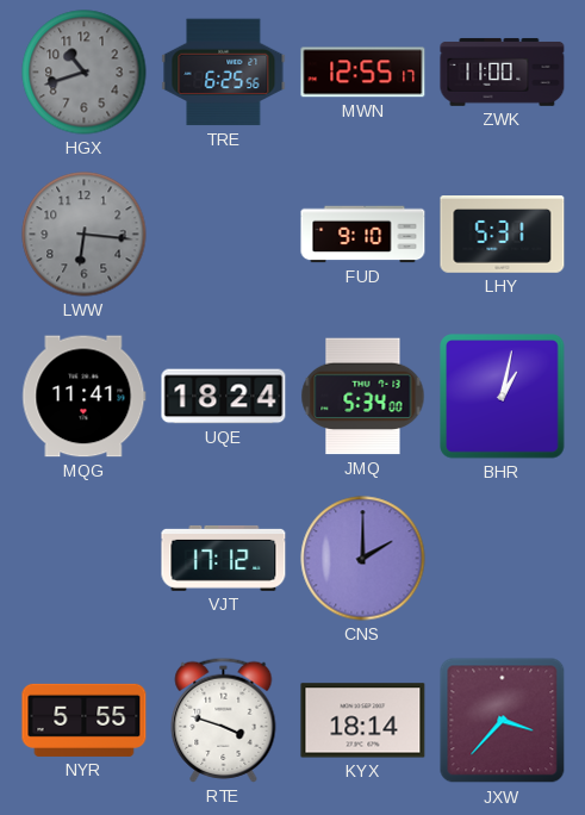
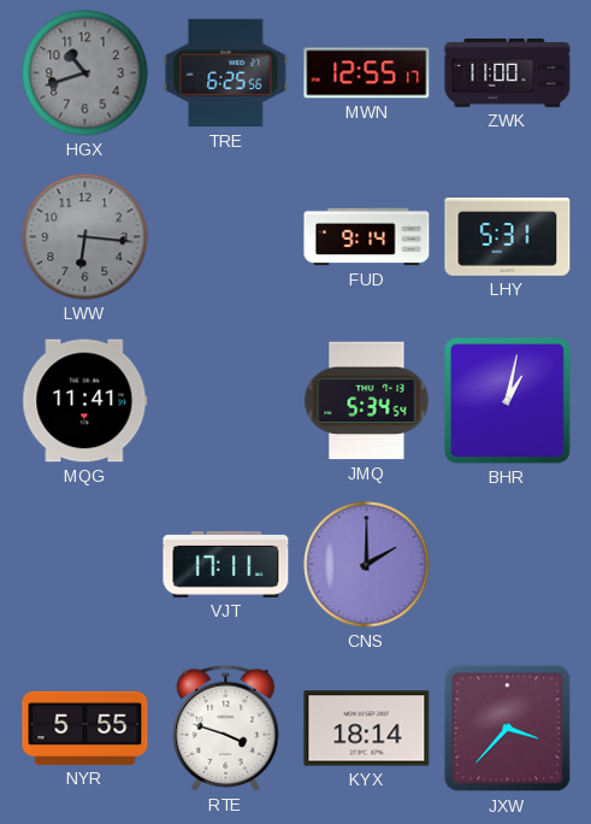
FUD: 9:10 -> 9:14
UQE: 18:24 -> none
JMQ: 5:34:00 -> 5:34:54
VJT: 17:12 -> 17:11
